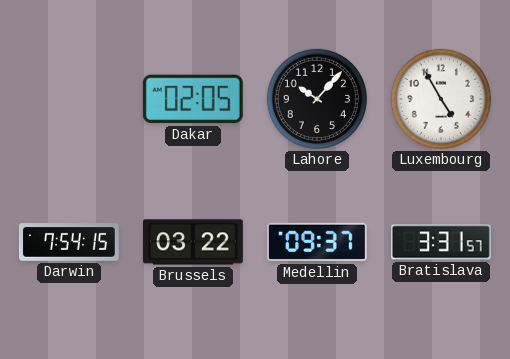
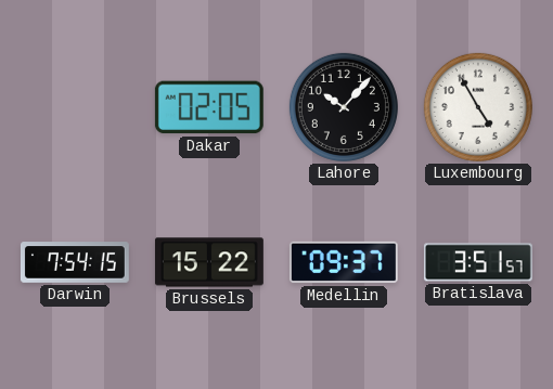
Brussels: 03:22 -> 15:22
Bratislava: 3:31 -> 3:51
